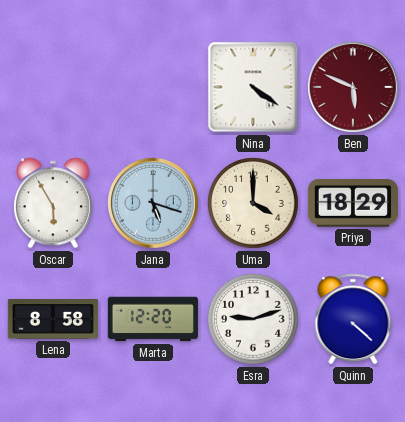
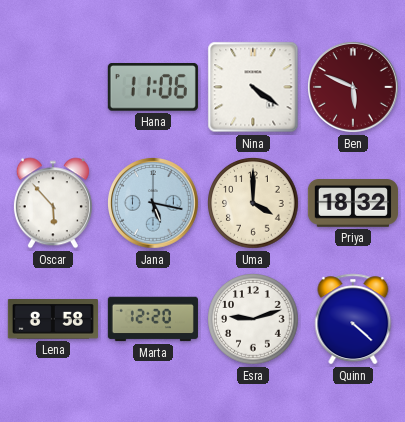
Hana: none -> 11:06
Oscar: 5:55 -> 5:53
Jana: 5:18 -> 5:17
Priya: 18:29 -> 18:32
